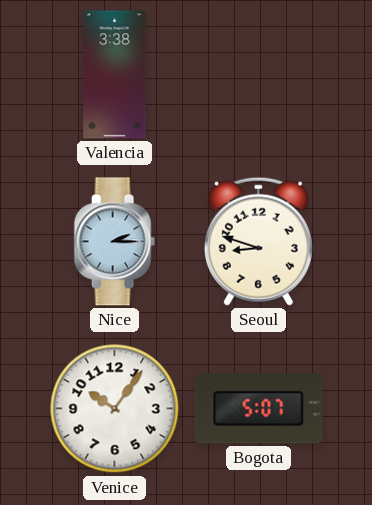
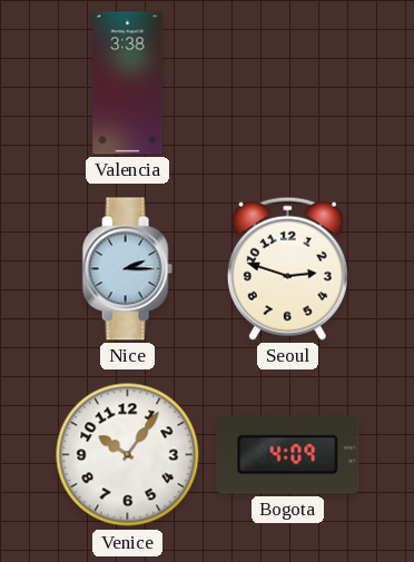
Seoul: 8:48 -> 2:48
Bogota: 5:07 -> 4:09
